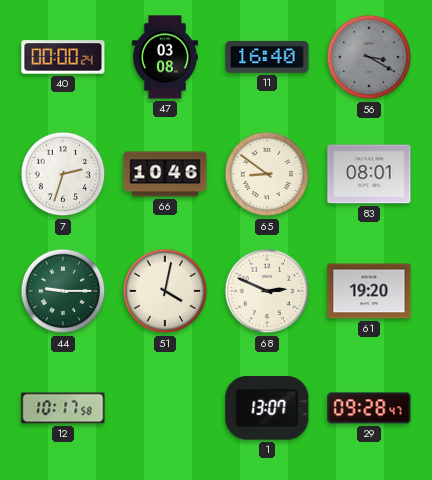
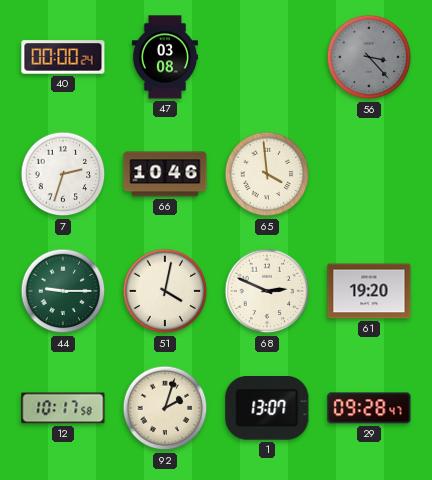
11: 16:40 -> none
56: 3:20 -> 3:23
65: 8:51 -> 3:59
83: 08:01 -> none
92: none -> 2:03
